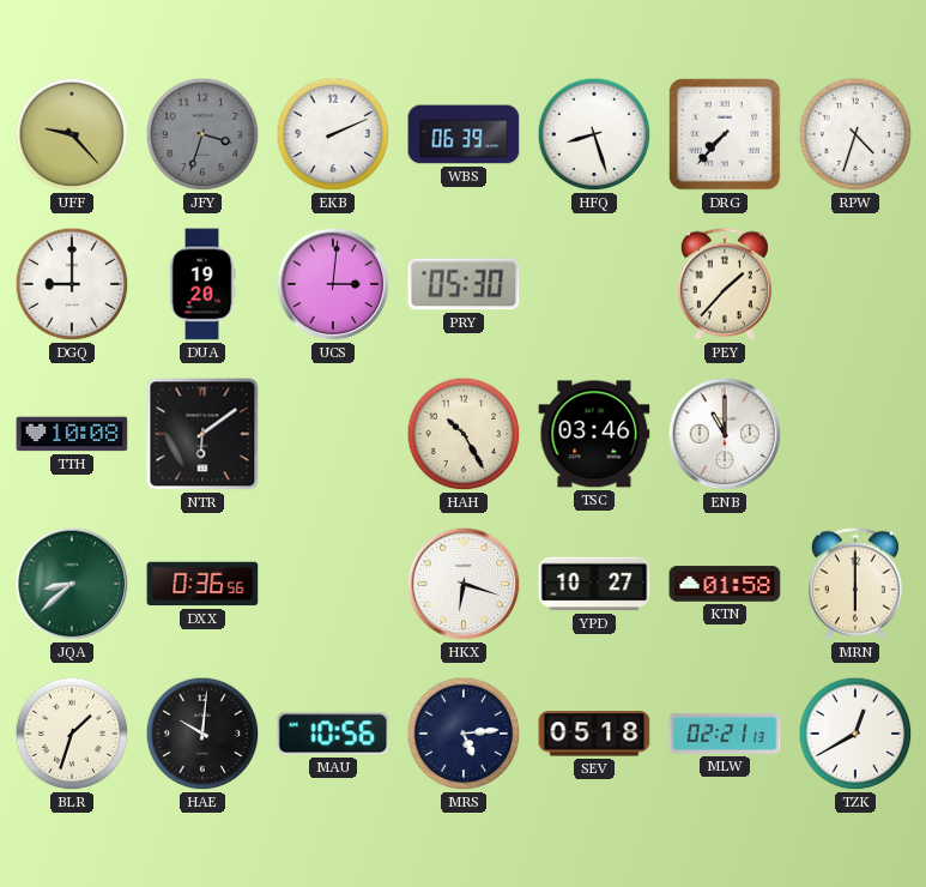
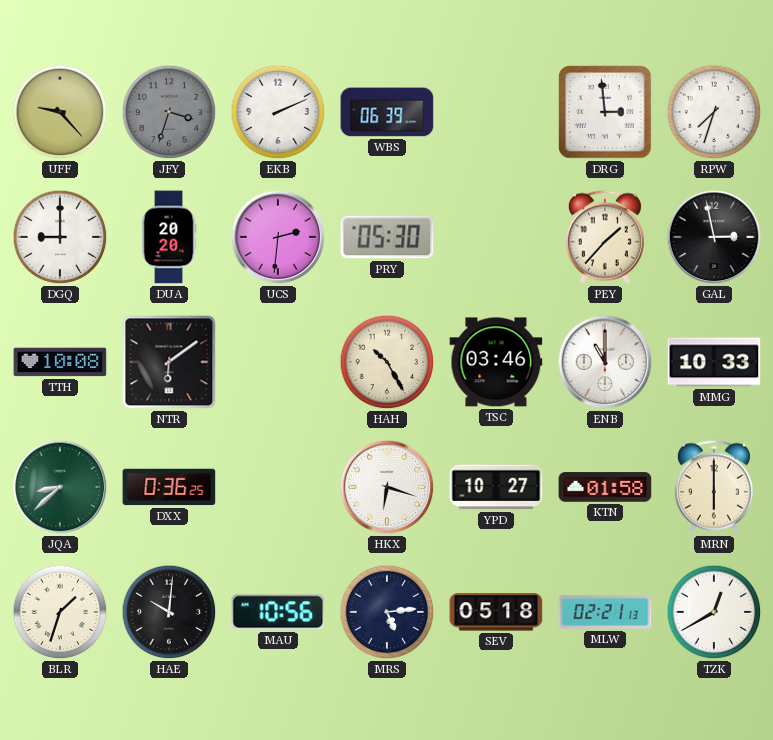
HFQ: 8:27 -> none
DRG: 7:37 -> 2:59
RPW: 4:33 -> 7:33
DUA: 19:20 -> 20:20
UCS: 3:01 -> 2:31
GAL: none -> 2:58
MMG: none -> 10:33
DXX: 0:36:56 -> 0:36:25
